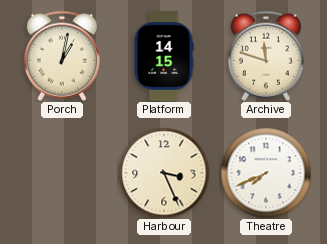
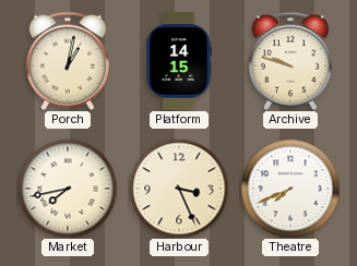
Archive: 11:48 -> 9:48
Market: none -> 7:43
